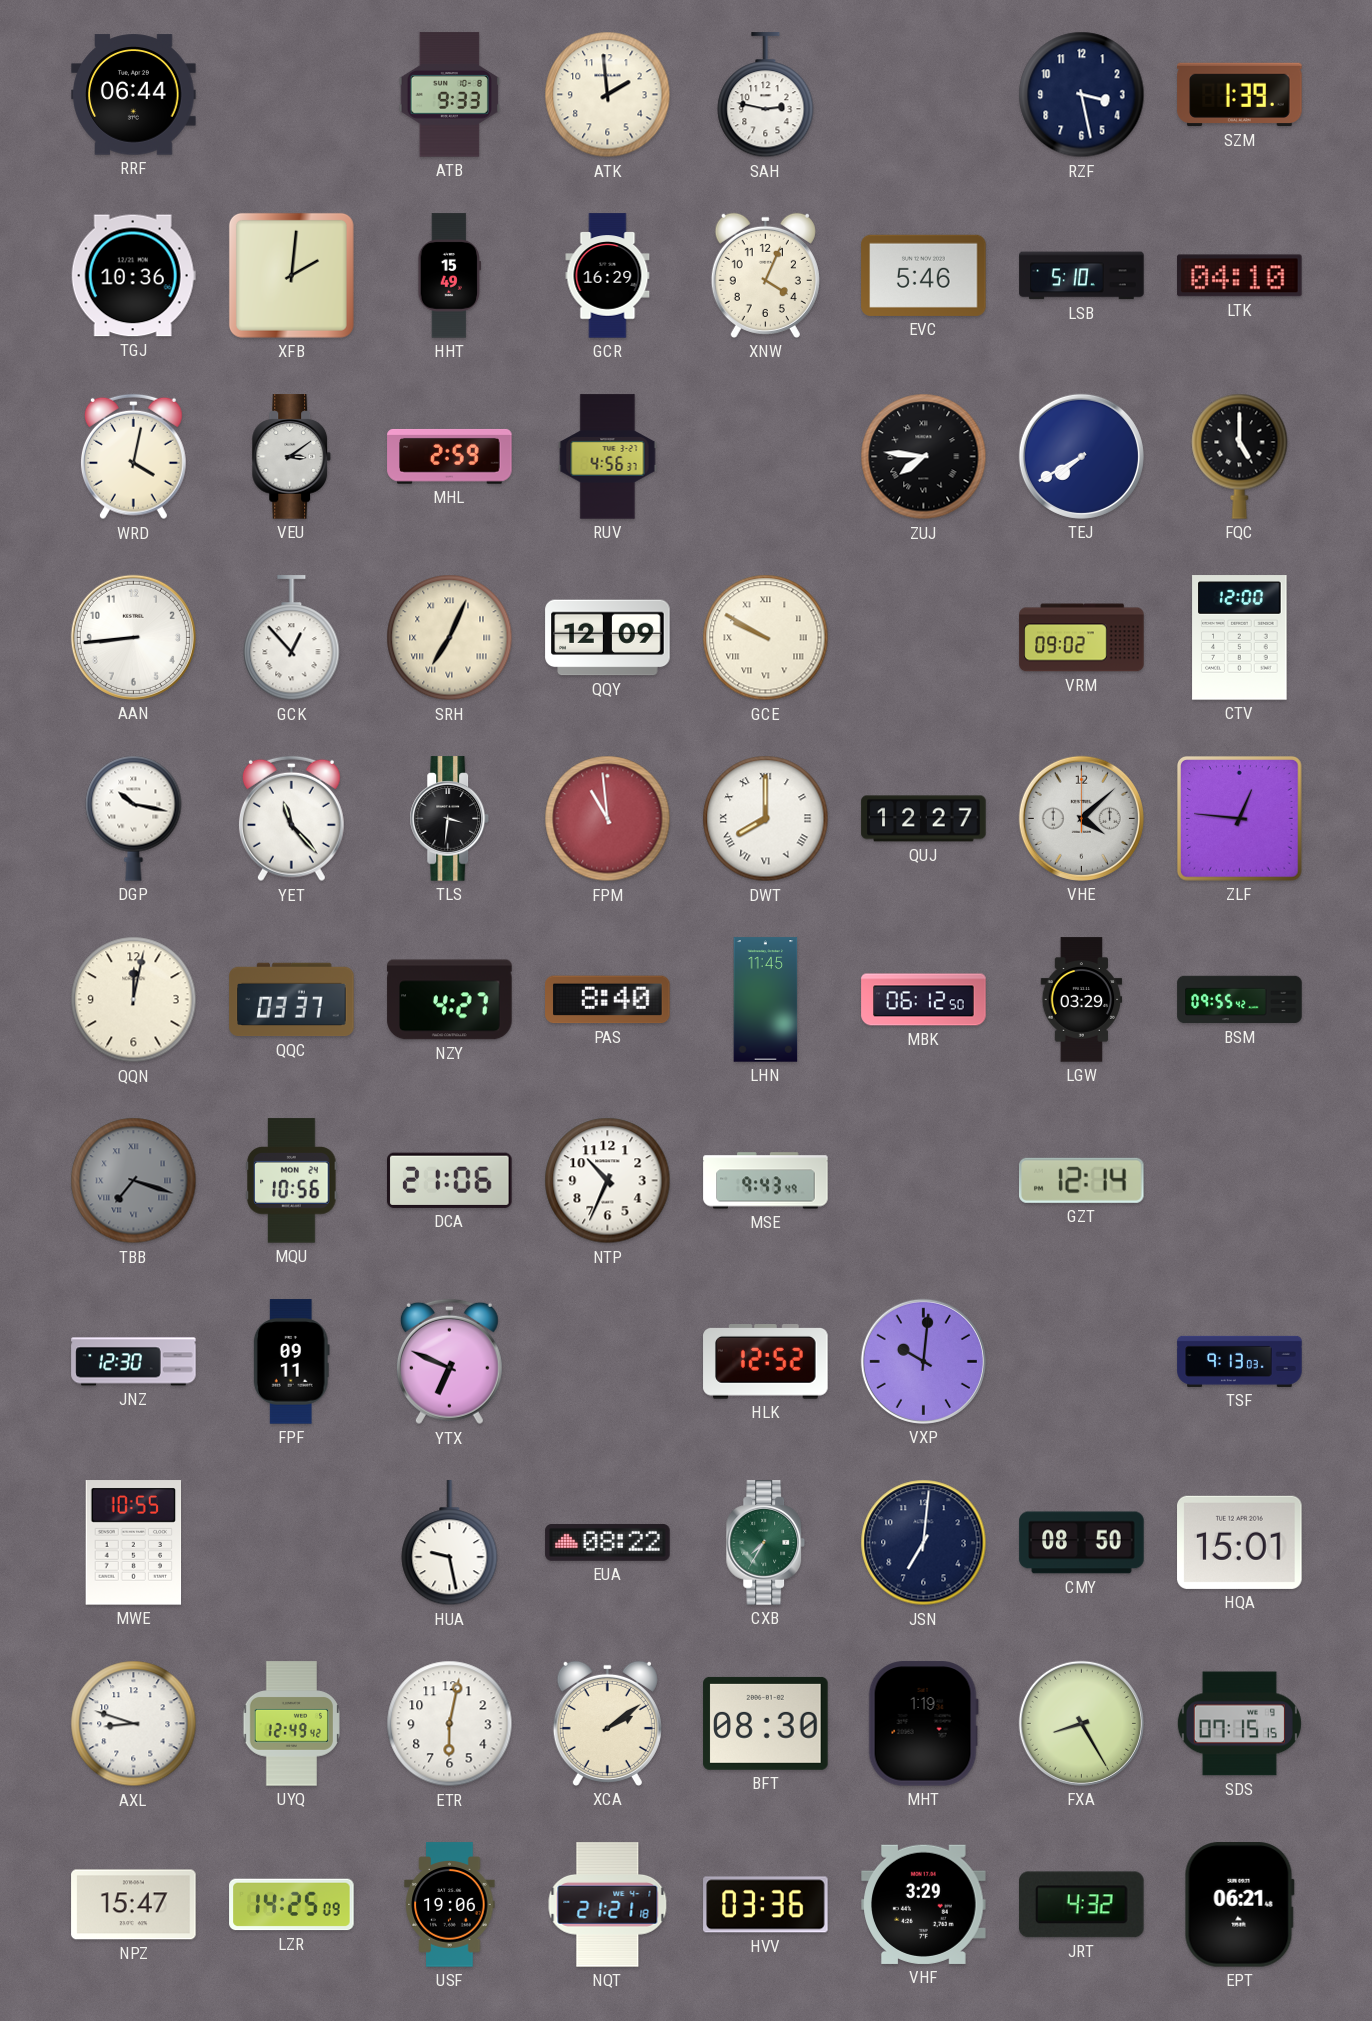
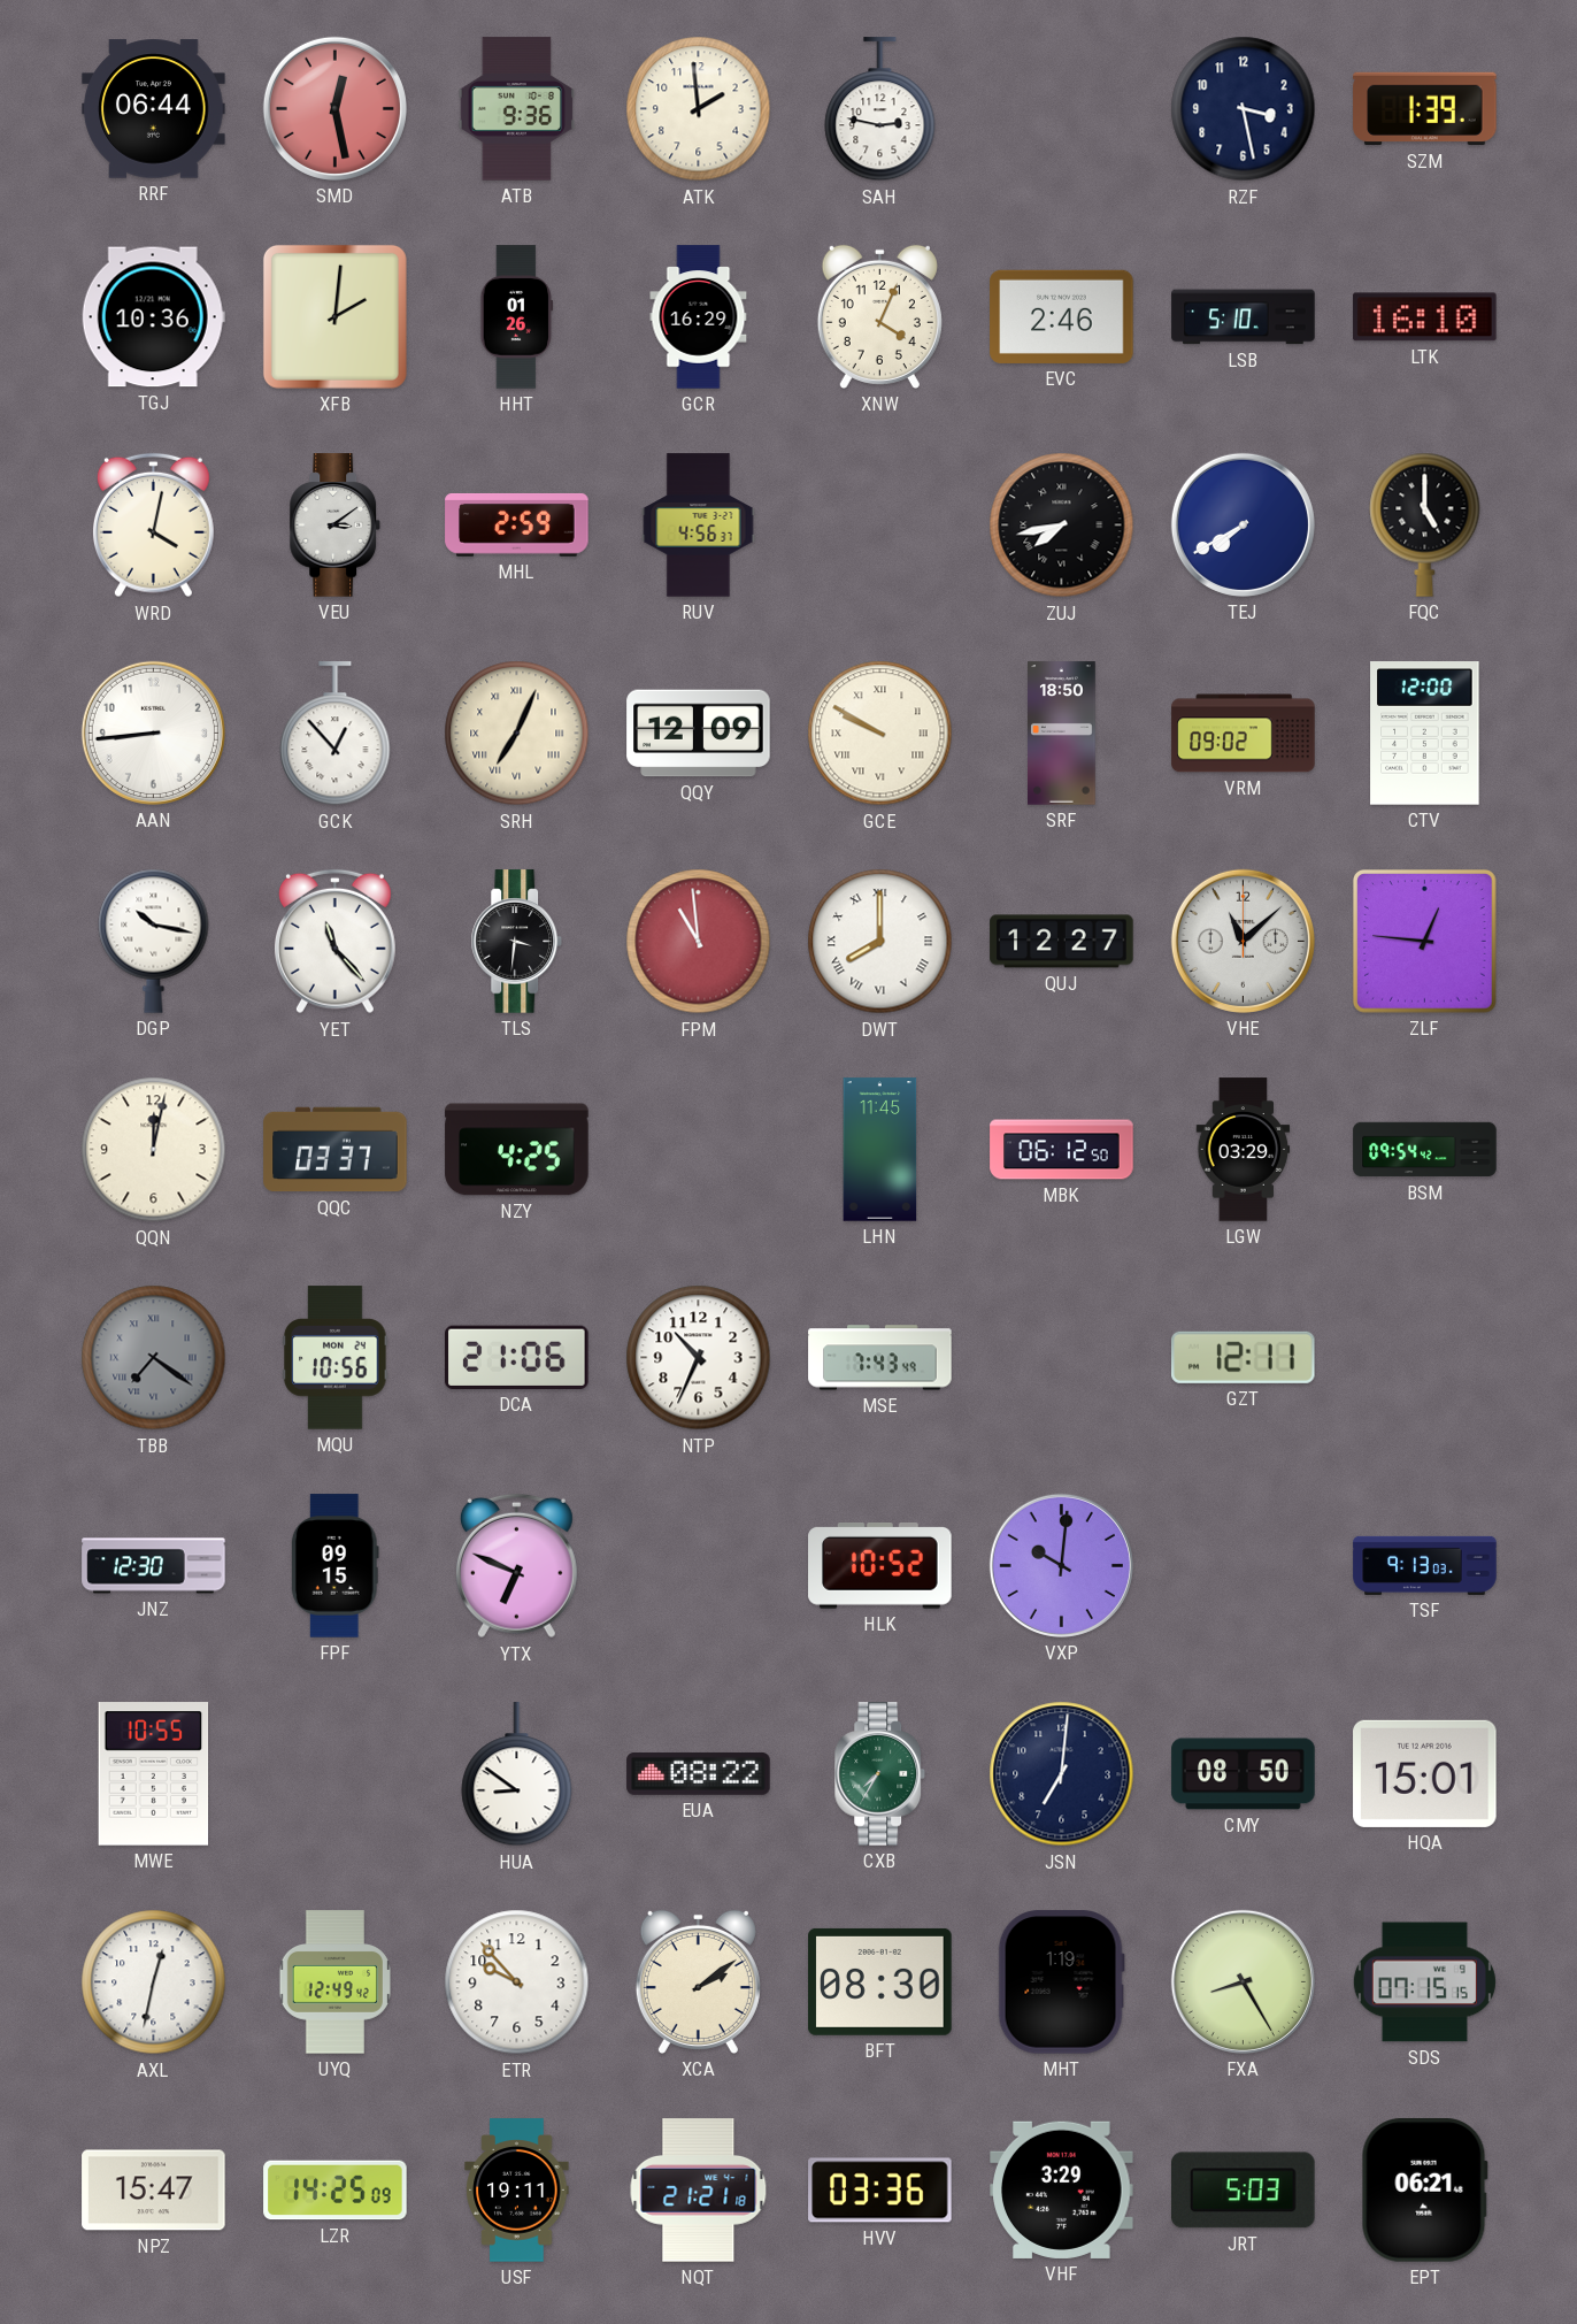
SMD: none -> 12:28
ATB: 9:33 -> 9:36
HHT: 15:49 -> 01:26
EVC: 5:46 -> 2:46
LTK: 04:10 -> 16:10
ZUJ: 7:46 -> 7:43
SRF: none -> 18:50
VHE: 4:08 -> 11:08
NZY: 4:27 -> 4:25
PAS: 8:40 -> none
BSM: 09:55 -> 09:54
TBB: 7:18 -> 7:21
MSE: 9:43 -> 7:43
GZT: 12:14 -> 12:11
FPF: 09:11 -> 09:15
HLK: 12:52 -> 10:52
HUA: 9:28 -> 8:51
AXL: 8:48 -> 12:32
ETR: 6:02 -> 9:53
USF: 19:06 -> 19:11
JRT: 4:32 -> 5:03
